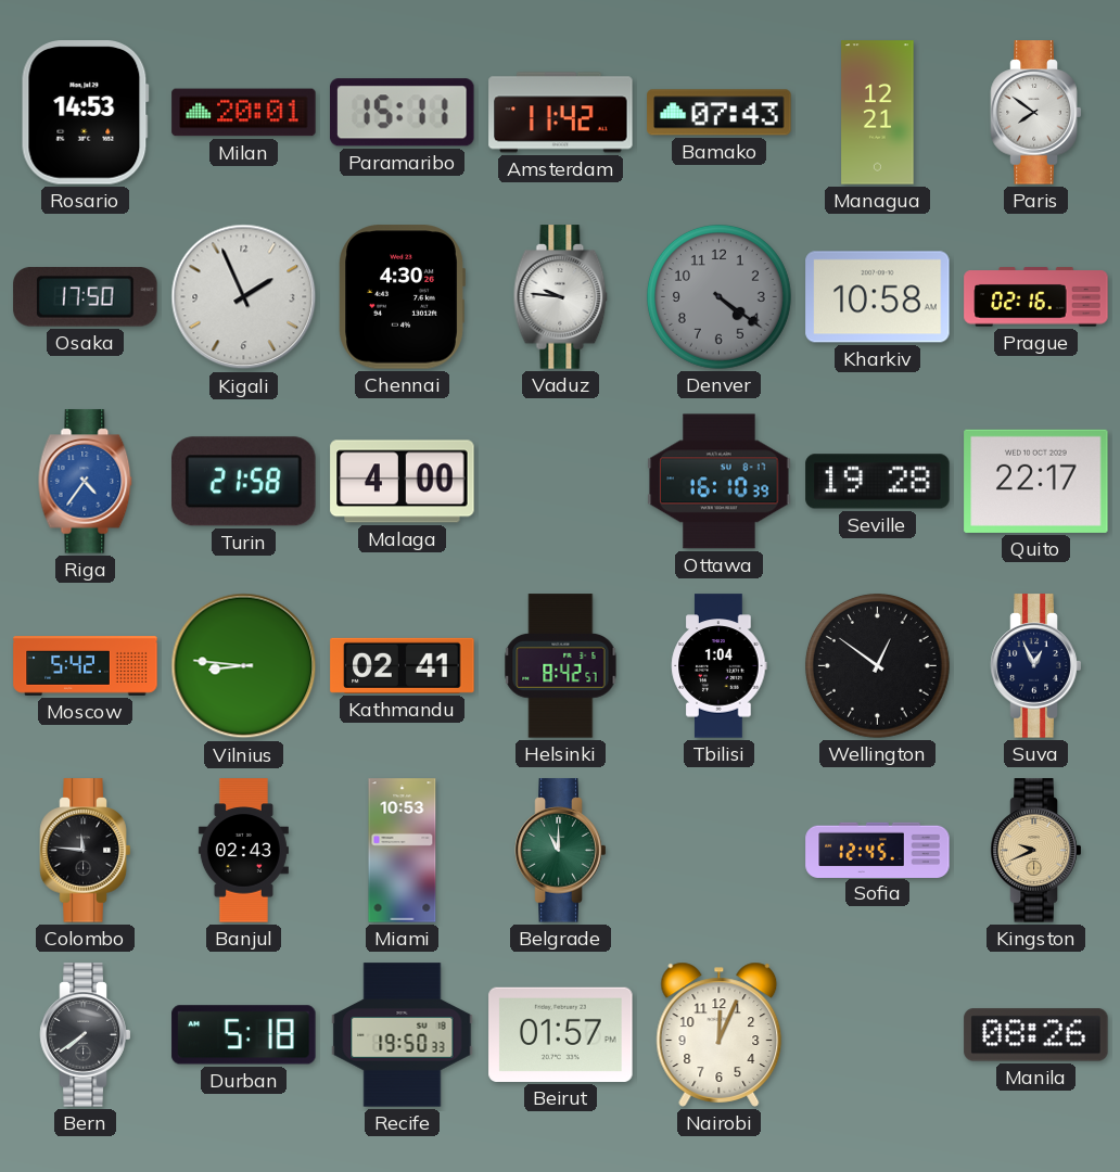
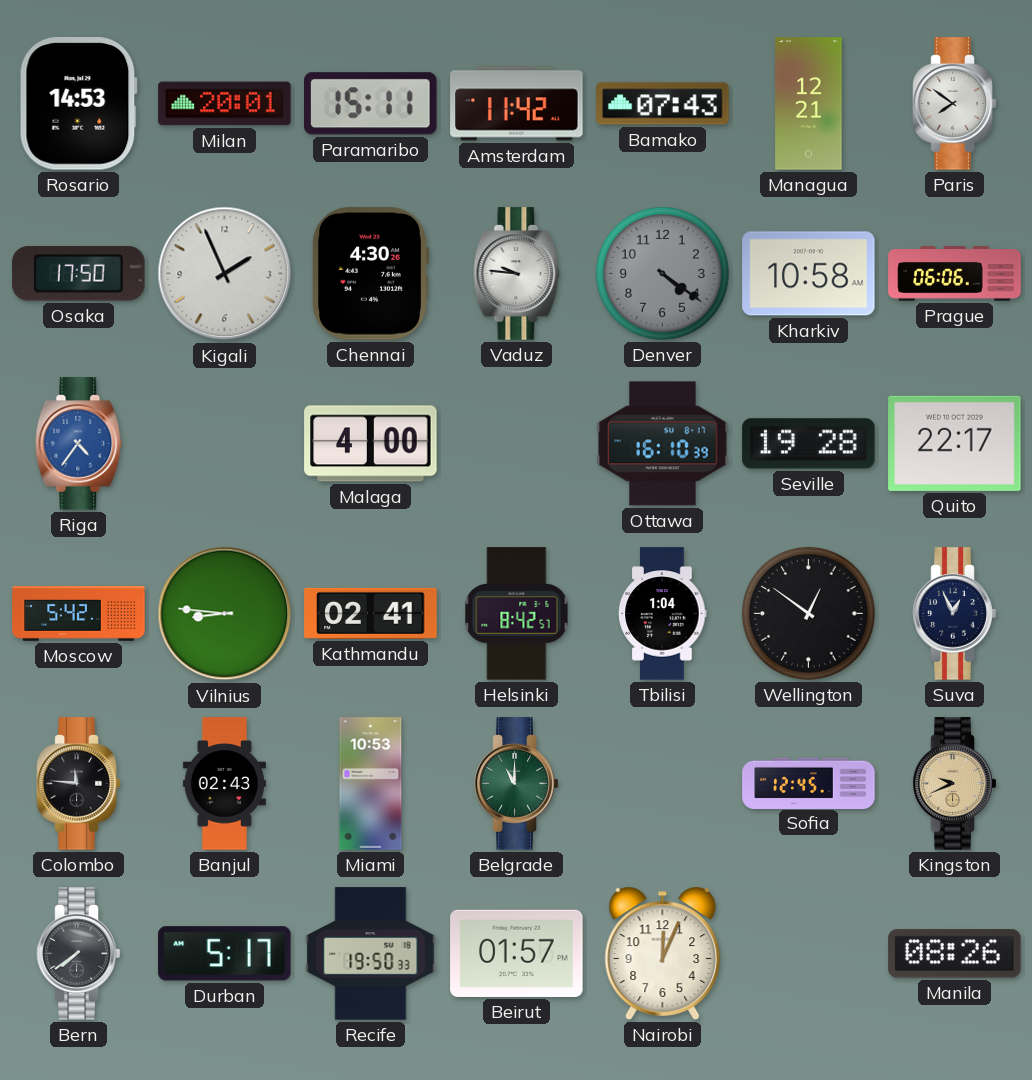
Prague: 02:16 -> 06:06
Turin: 21:58 -> none
Durban: 5:18 -> 5:17
